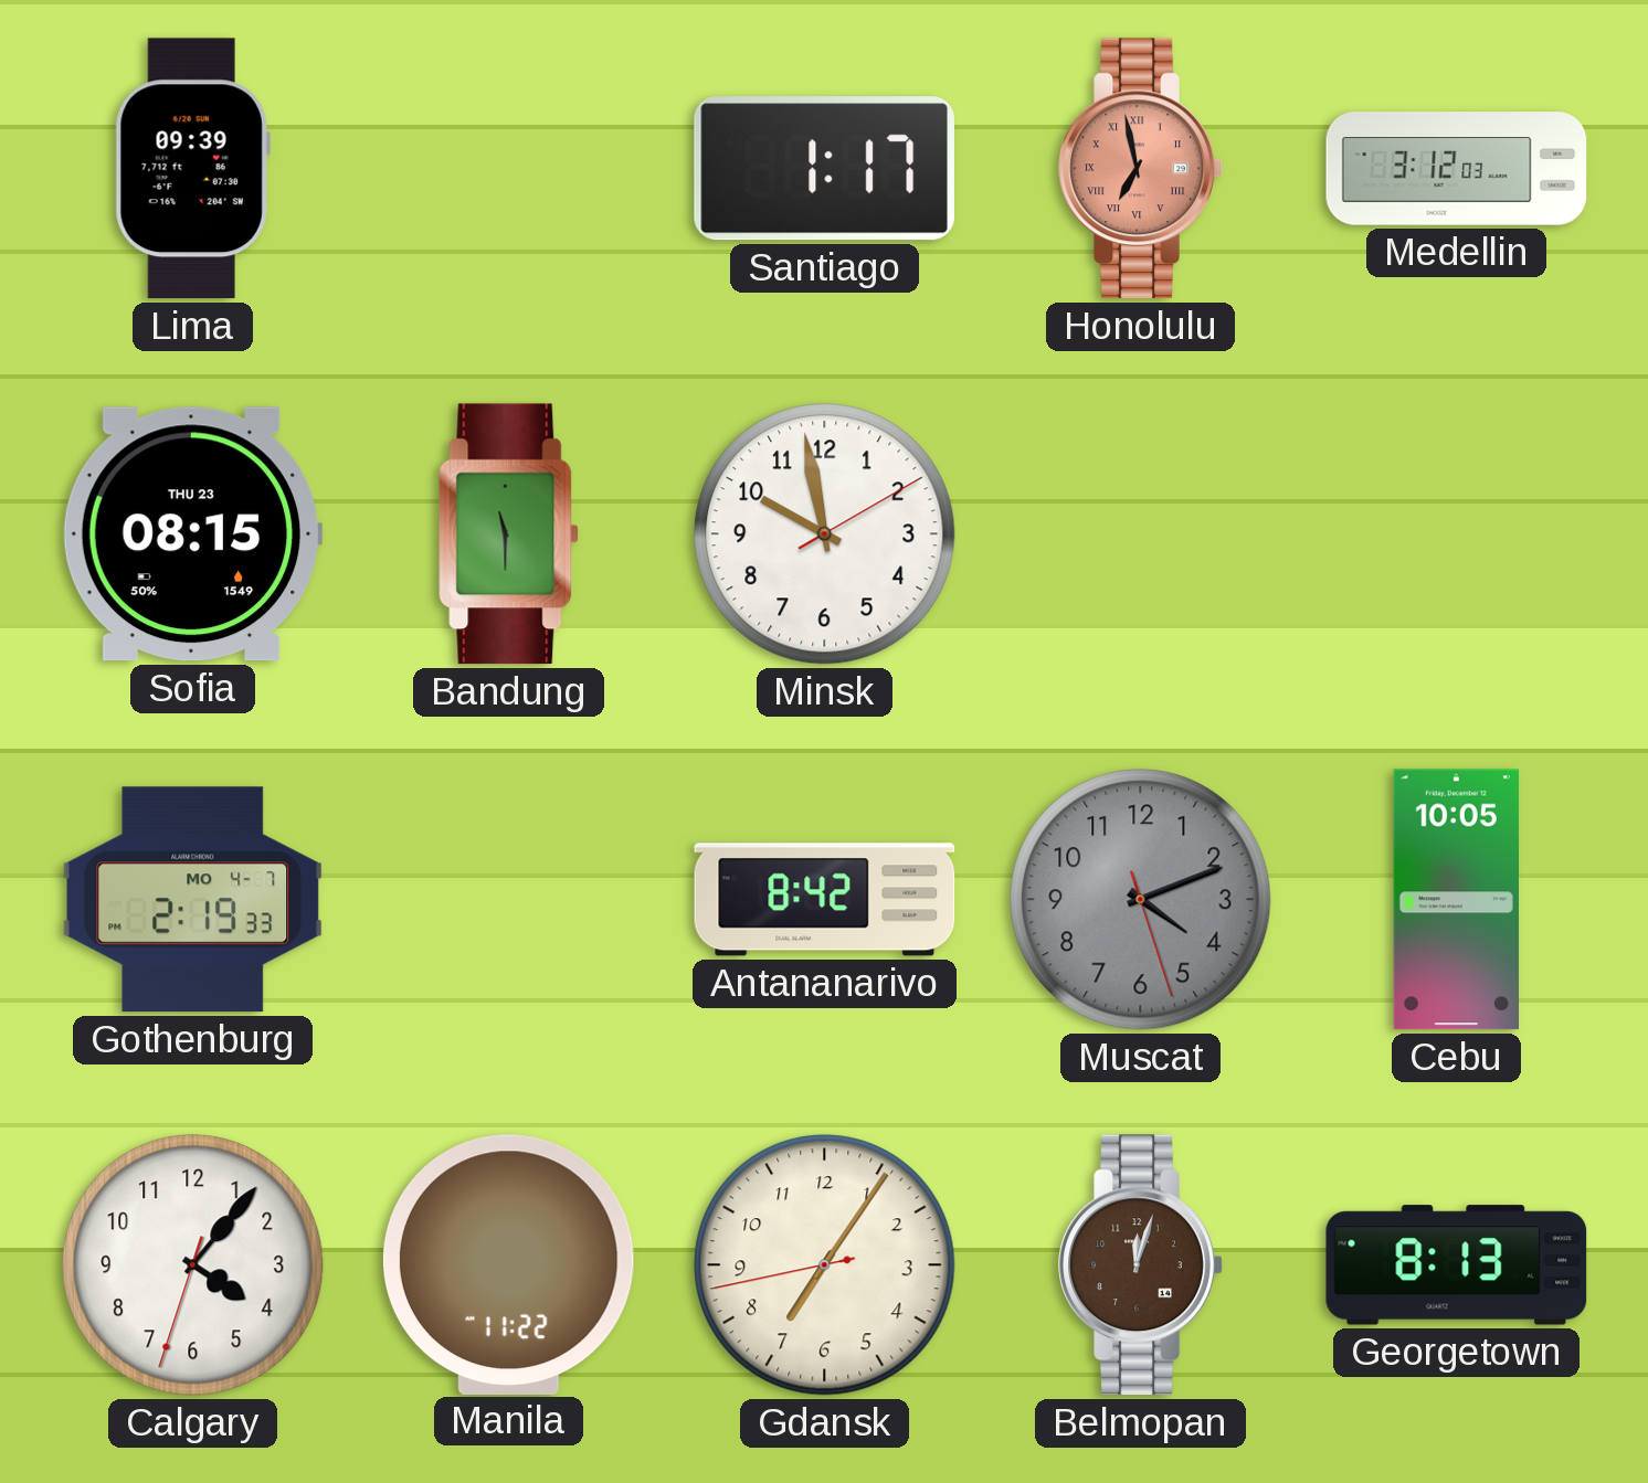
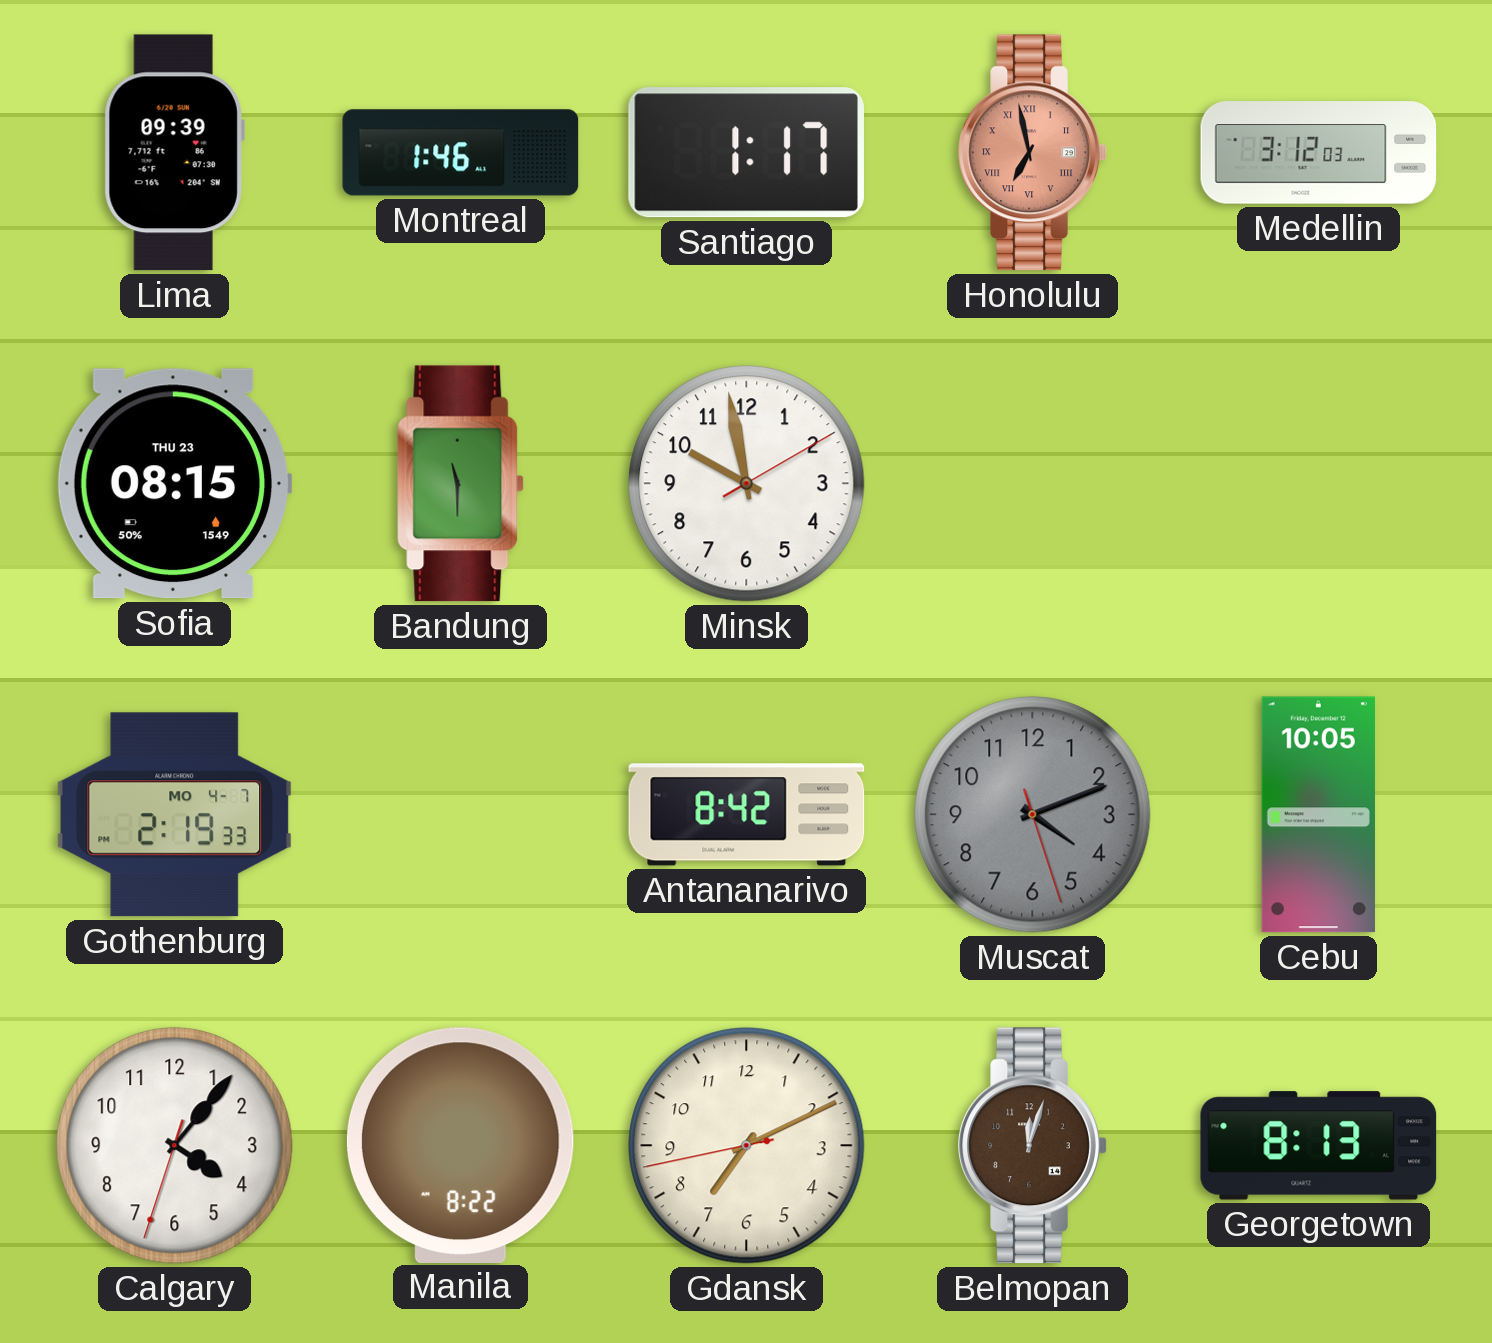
Montreal: none -> 1:46
Manila: 11:22 -> 8:22
Gdansk: 7:05 -> 7:10
